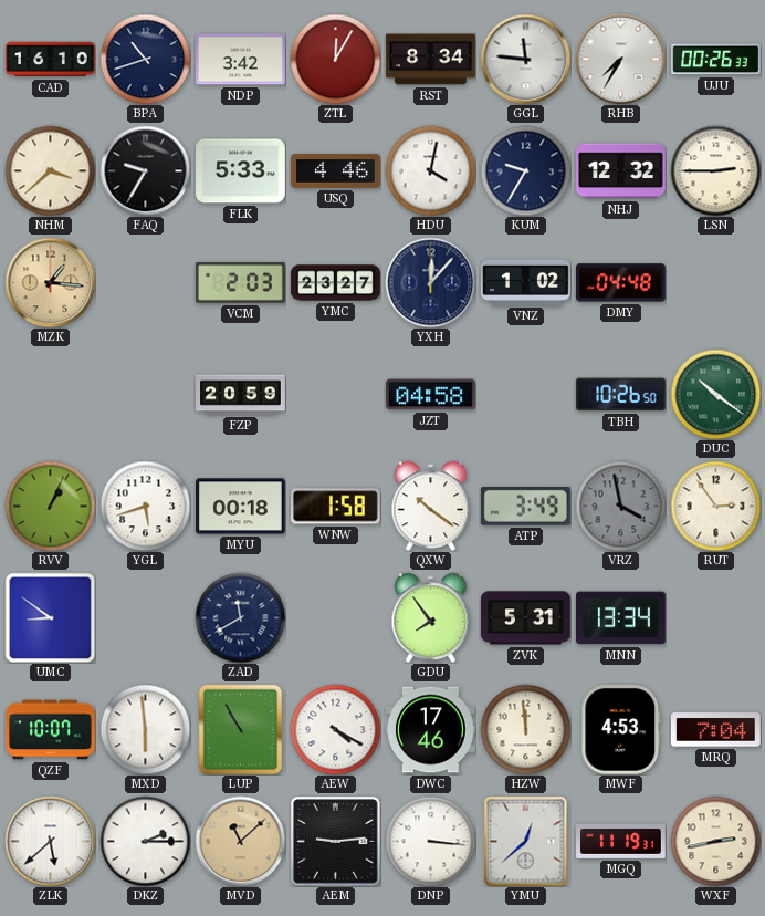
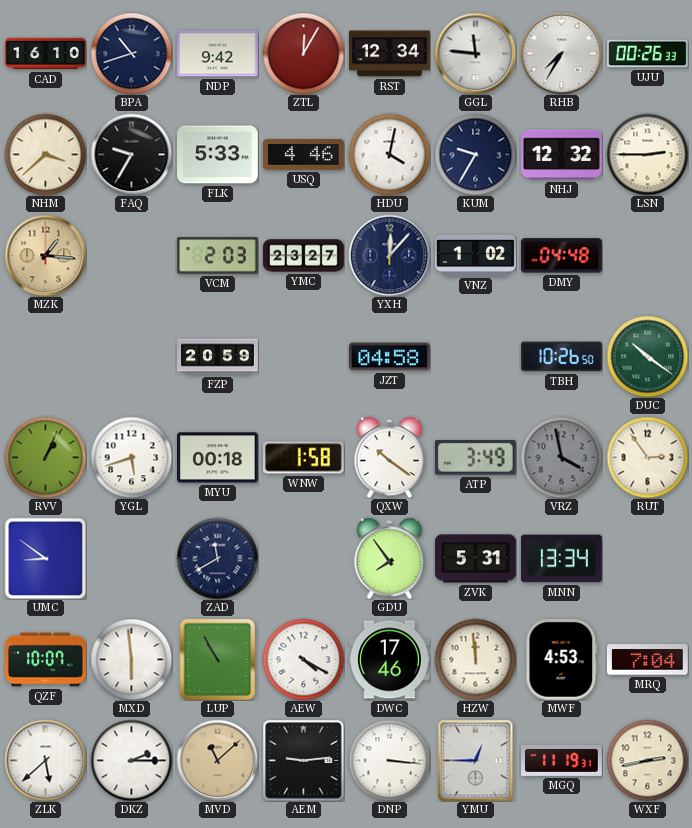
NDP: 3:42 -> 9:42
RST: 8:34 -> 12:34
YMU: 12:38 -> 12:45
